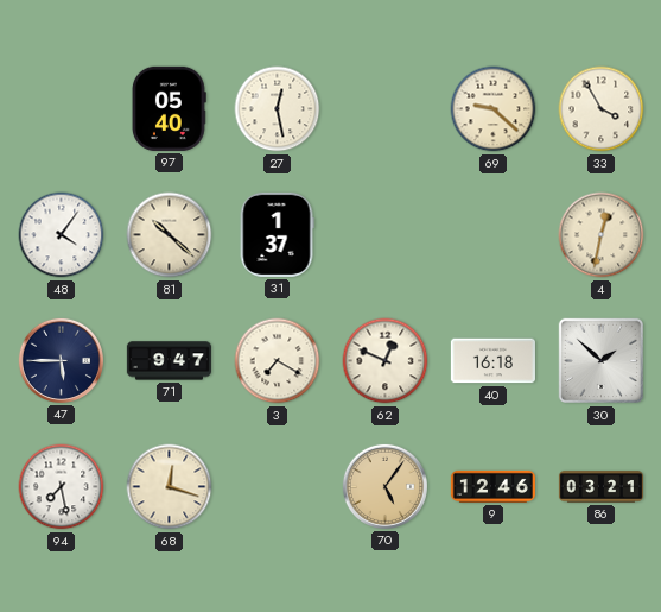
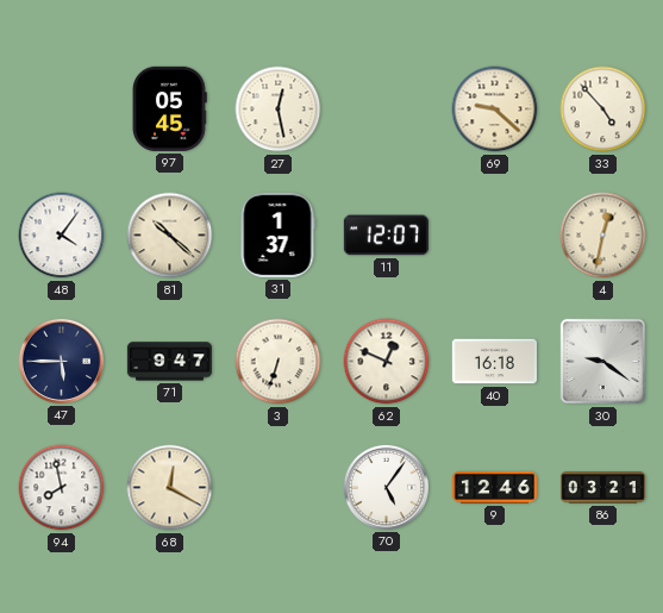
97: 05:40 -> 05:45
33: 3:55 -> 4:53
11: none -> 12:07
3: 7:20 -> 6:33
30: 1:52 -> 9:21
94: 7:28 -> 7:58
68: 12:18 -> 12:20
70 dial: champagne -> white
